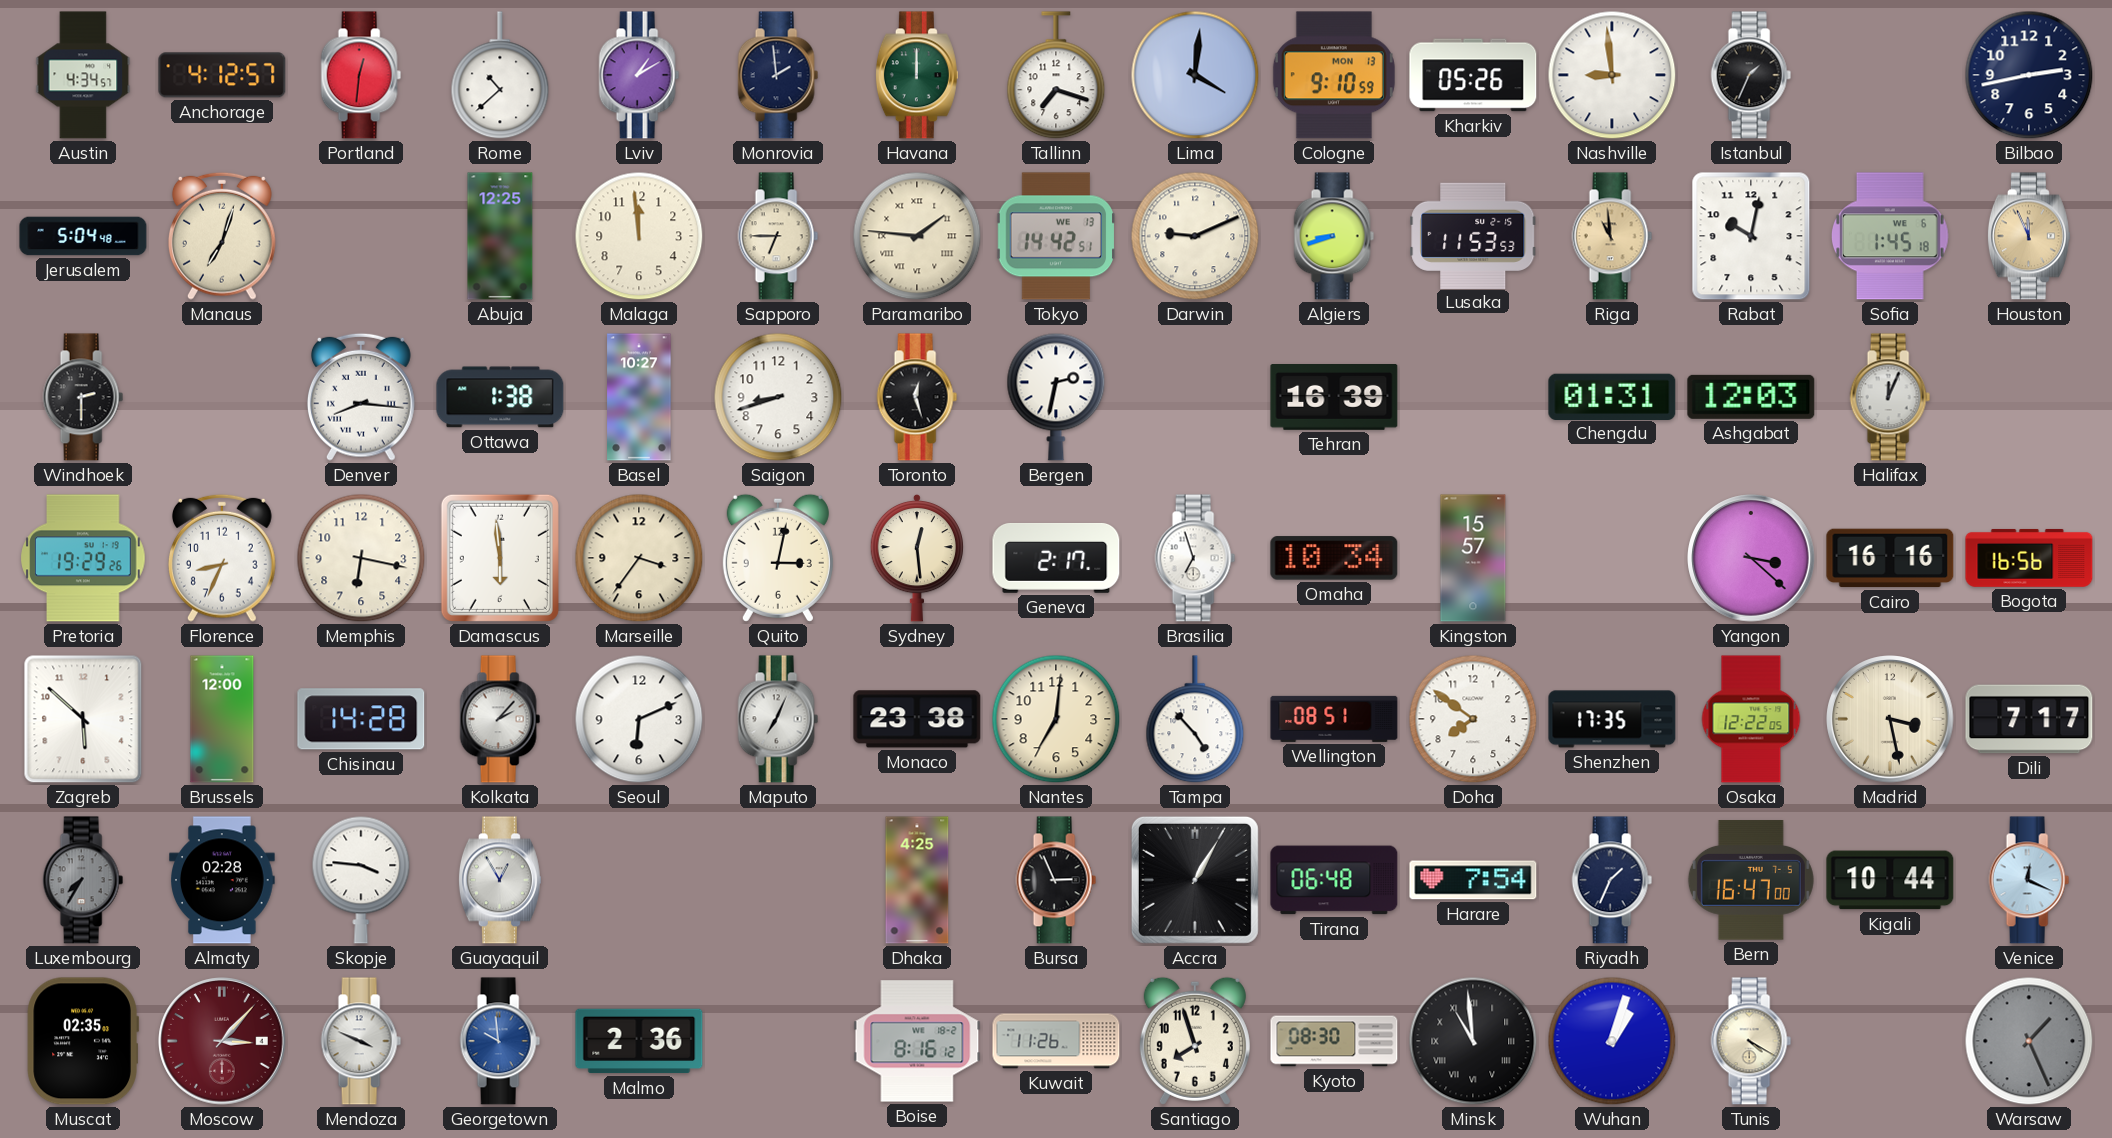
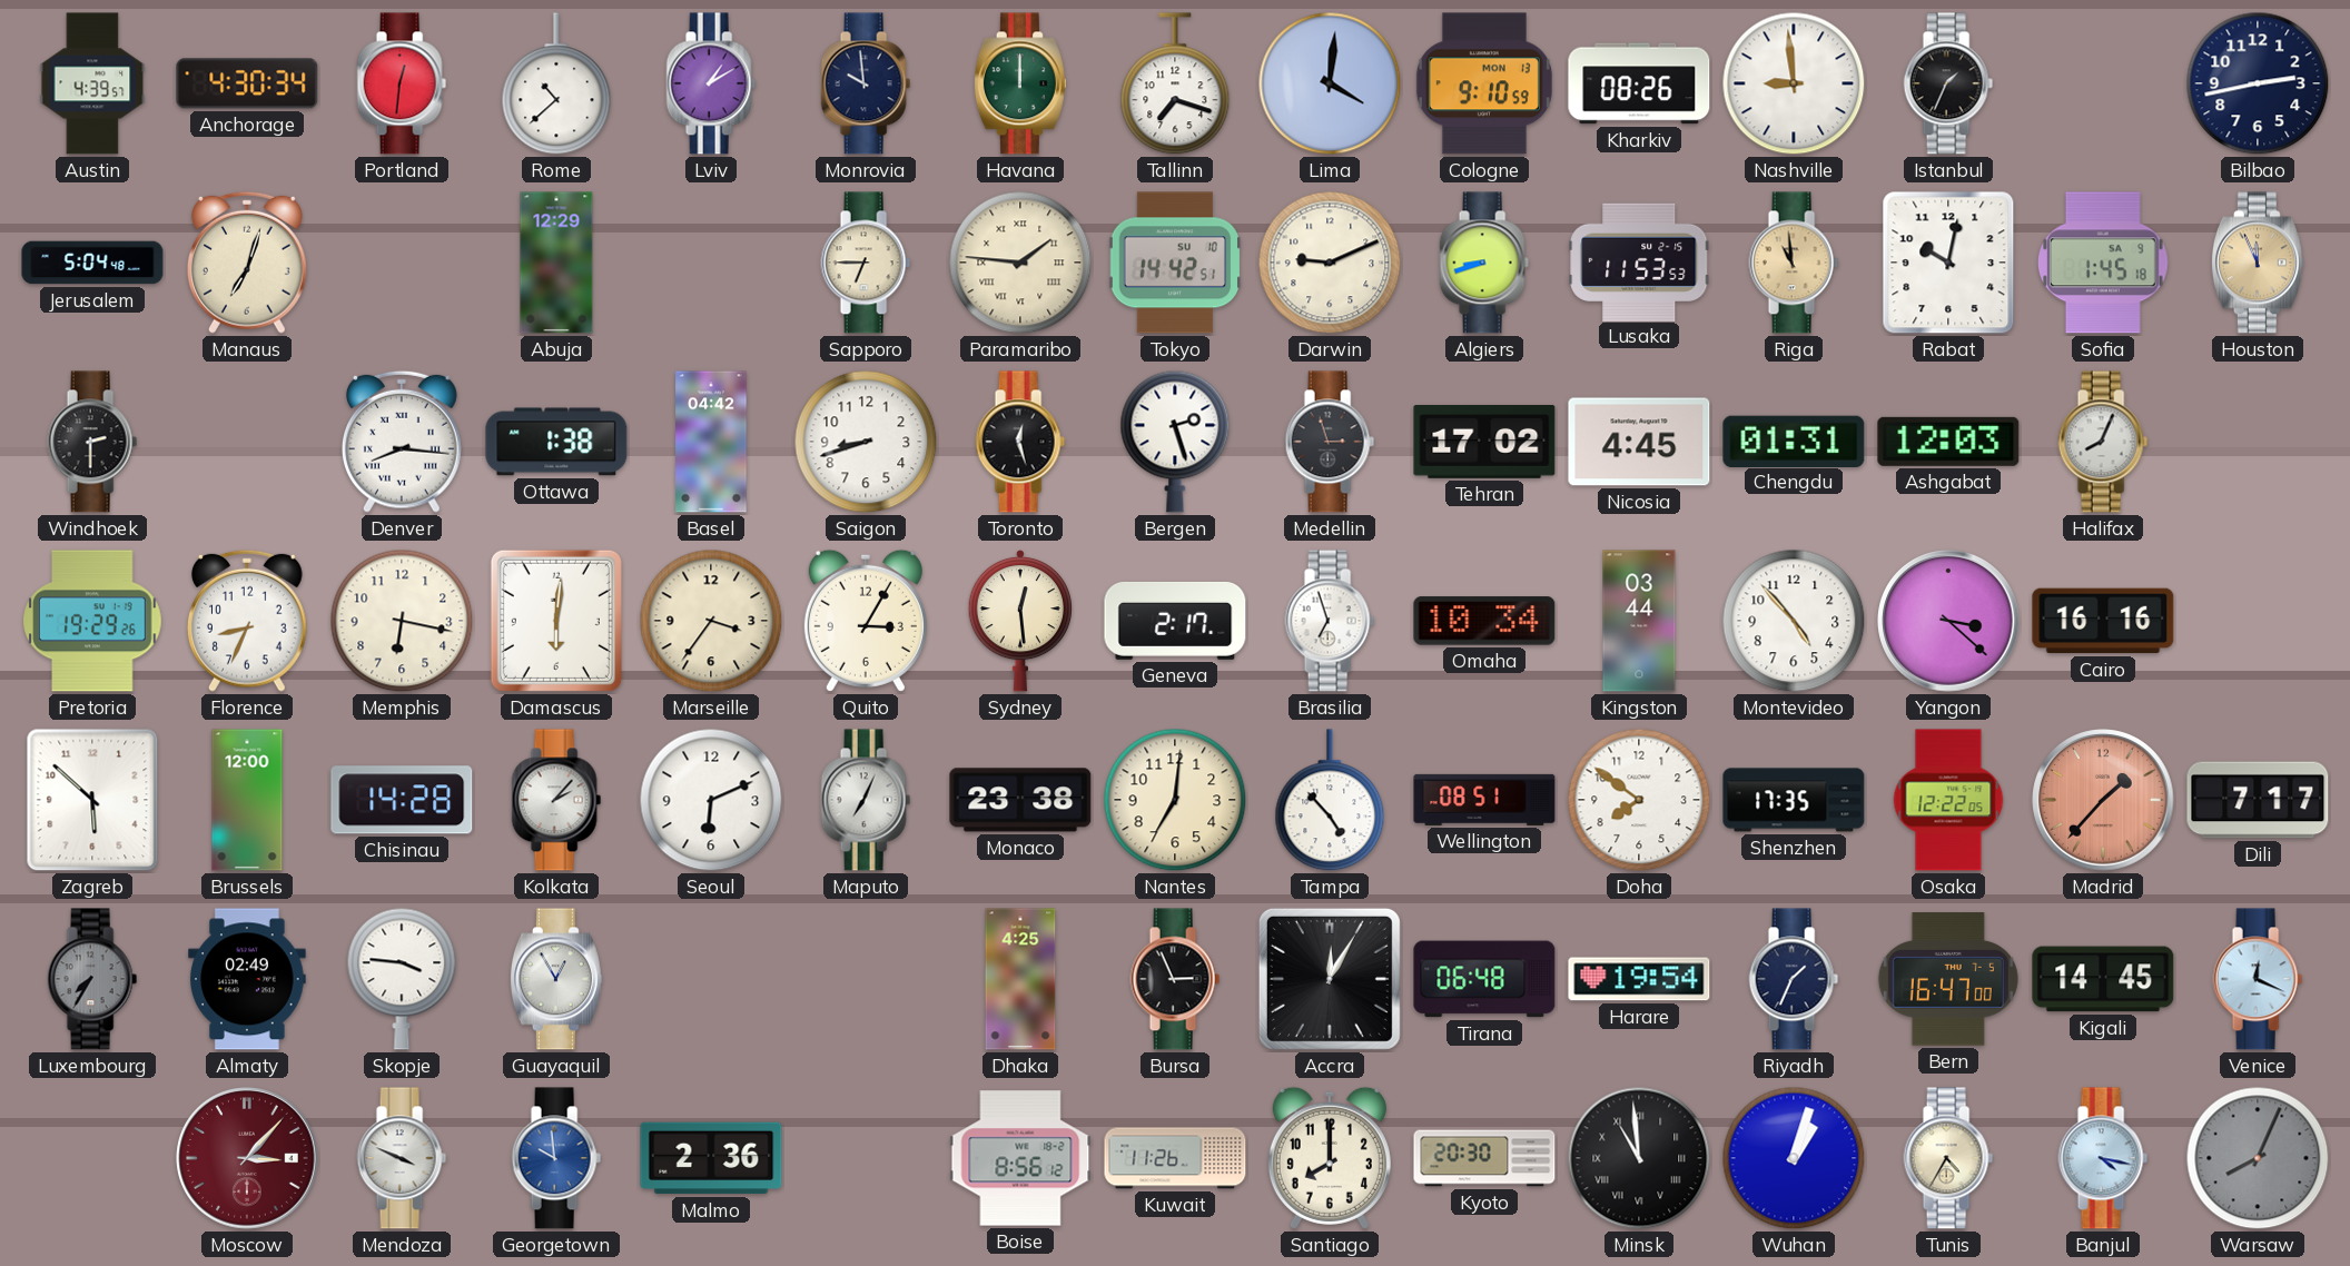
Austin: 4:34 -> 4:39
Anchorage: 4:12 -> 4:30
Monrovia: 1:59 -> 9:59
Kharkiv: 05:26 -> 08:26
Abuja: 12:25 -> 12:29
Malaga: 11:59 -> none
Tokyo date: WE 13 -> SU 10
Sofia date: WE 6 -> SA 9
Basel: 10:27 -> 04:42
Bergen: 2:32 -> 2:27
Medellin: none -> 2:57
Tehran: 16:39 -> 17:02
Nicosia: none -> 4:45
Halifax: 12:04 -> 8:04
Damascus: 5:59 -> 6:01
Quito: 3:02 -> 3:05
Kingston: 15:57 -> 03:44
Montevideo: none -> 4:53
Bogota: 16:56 -> none
Madrid: 3:28 -> 1:37
Madrid dial: cream -> salmon
Almaty: 02:28 -> 02:49
Accra: 1:05 -> 12:05
Harare: 7:54 -> 19:54
Kigali: 10:44 -> 14:45
Muscat: 02:35 -> none
Boise: 8:16 -> 8:56
Santiago: 7:57 -> 8:00
Kyoto: 08:30 -> 20:30
Tunis: 4:20 -> 4:35
Banjul: none -> 4:17
Warsaw: 1:26 -> 8:04
